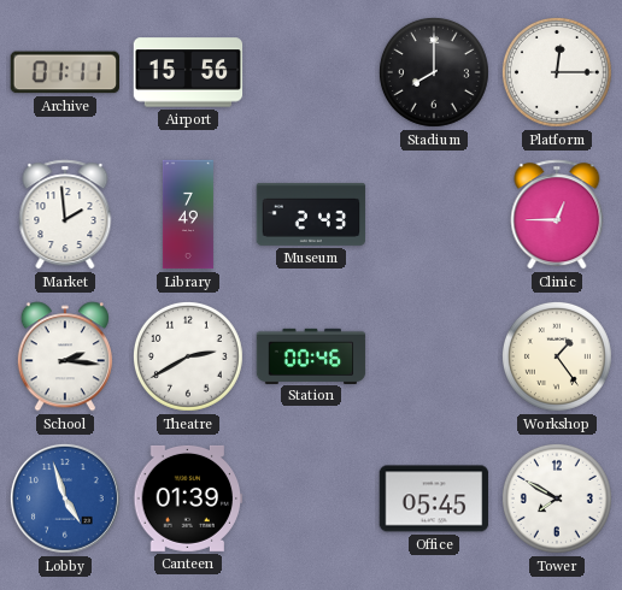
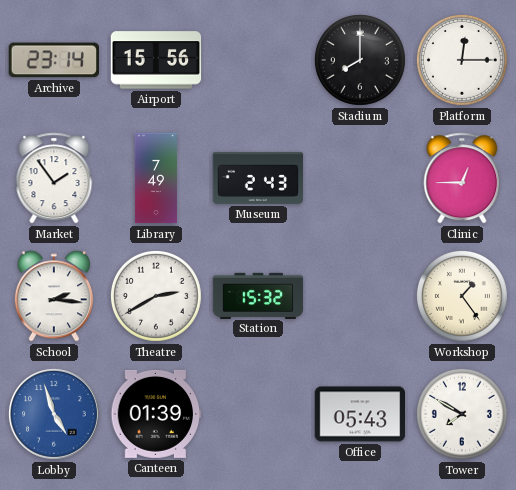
Archive: 01:11 -> 23:14
Market: 1:59 -> 1:54
Station: 00:46 -> 15:32
Office: 05:45 -> 05:43
